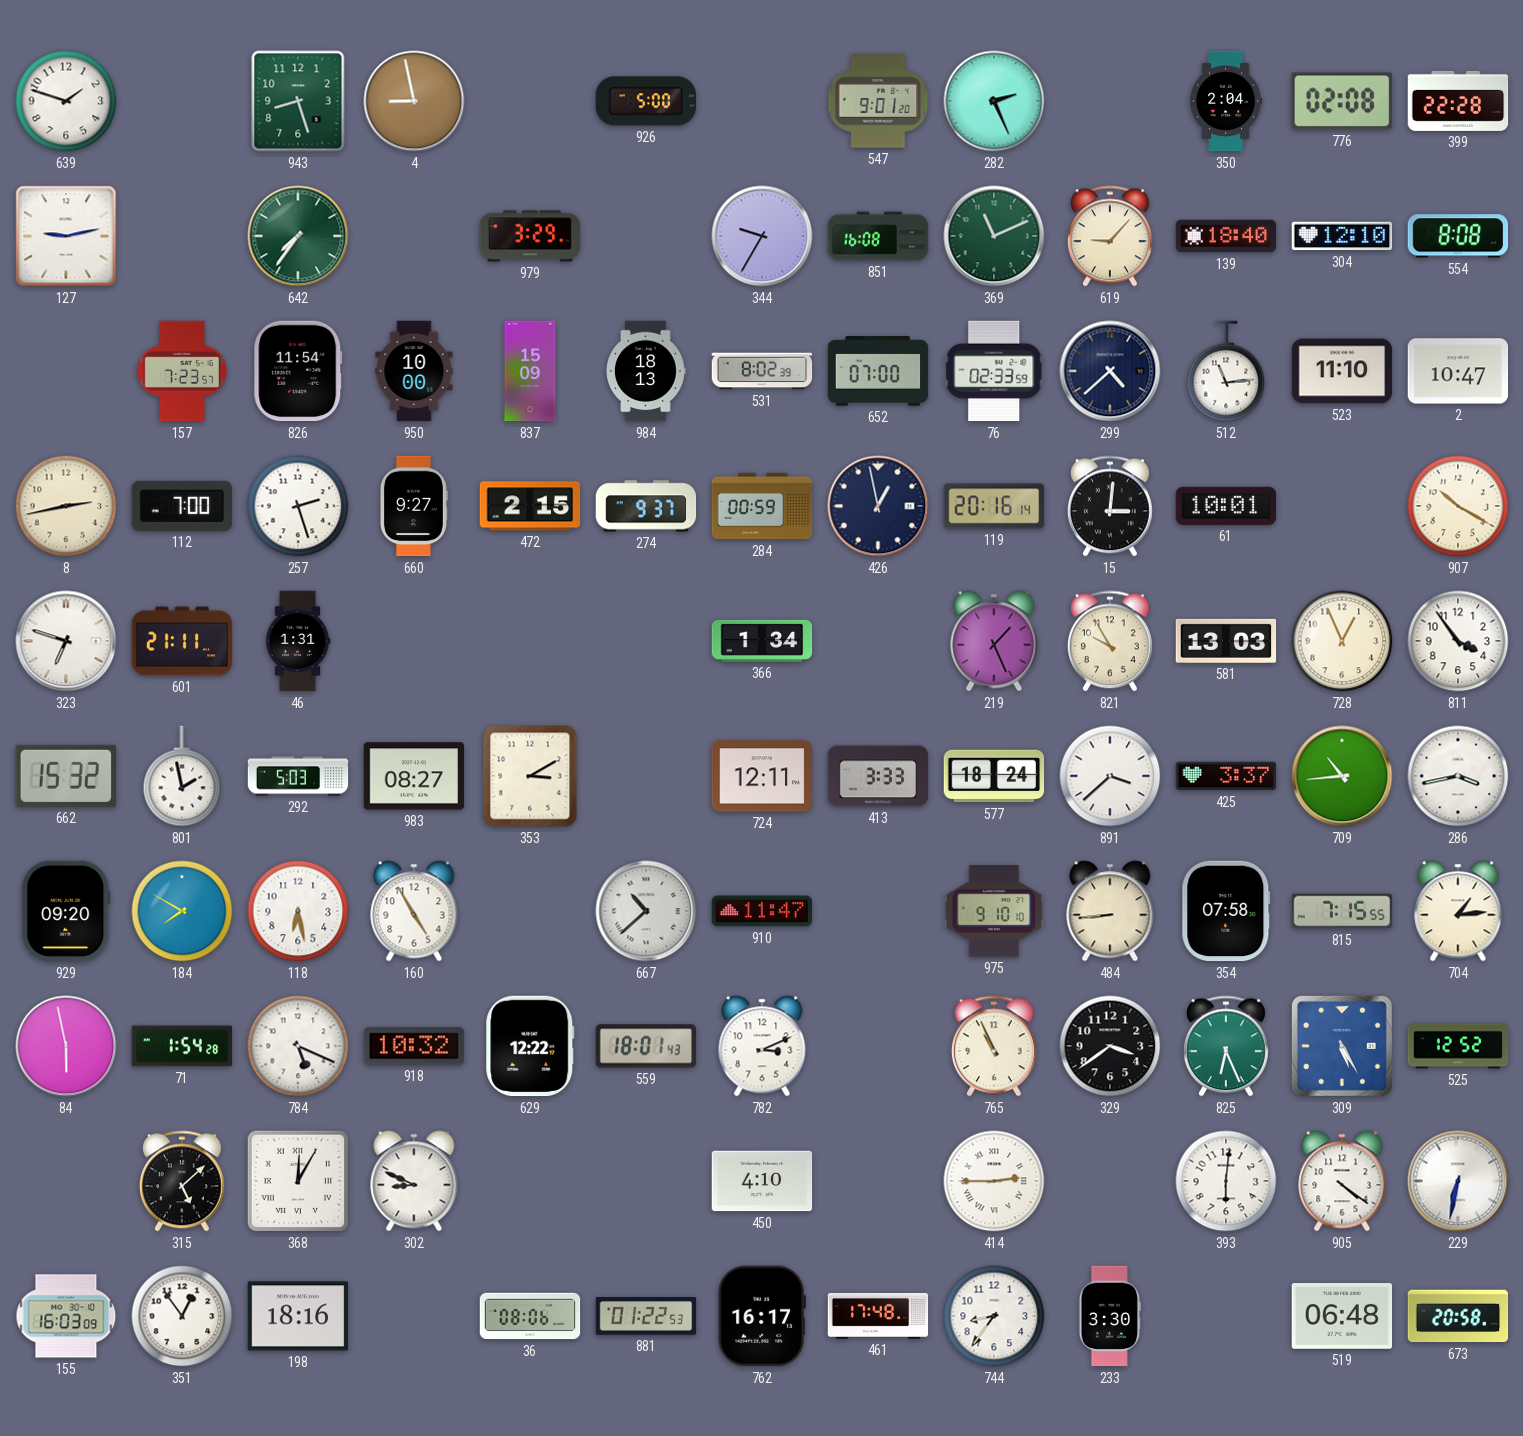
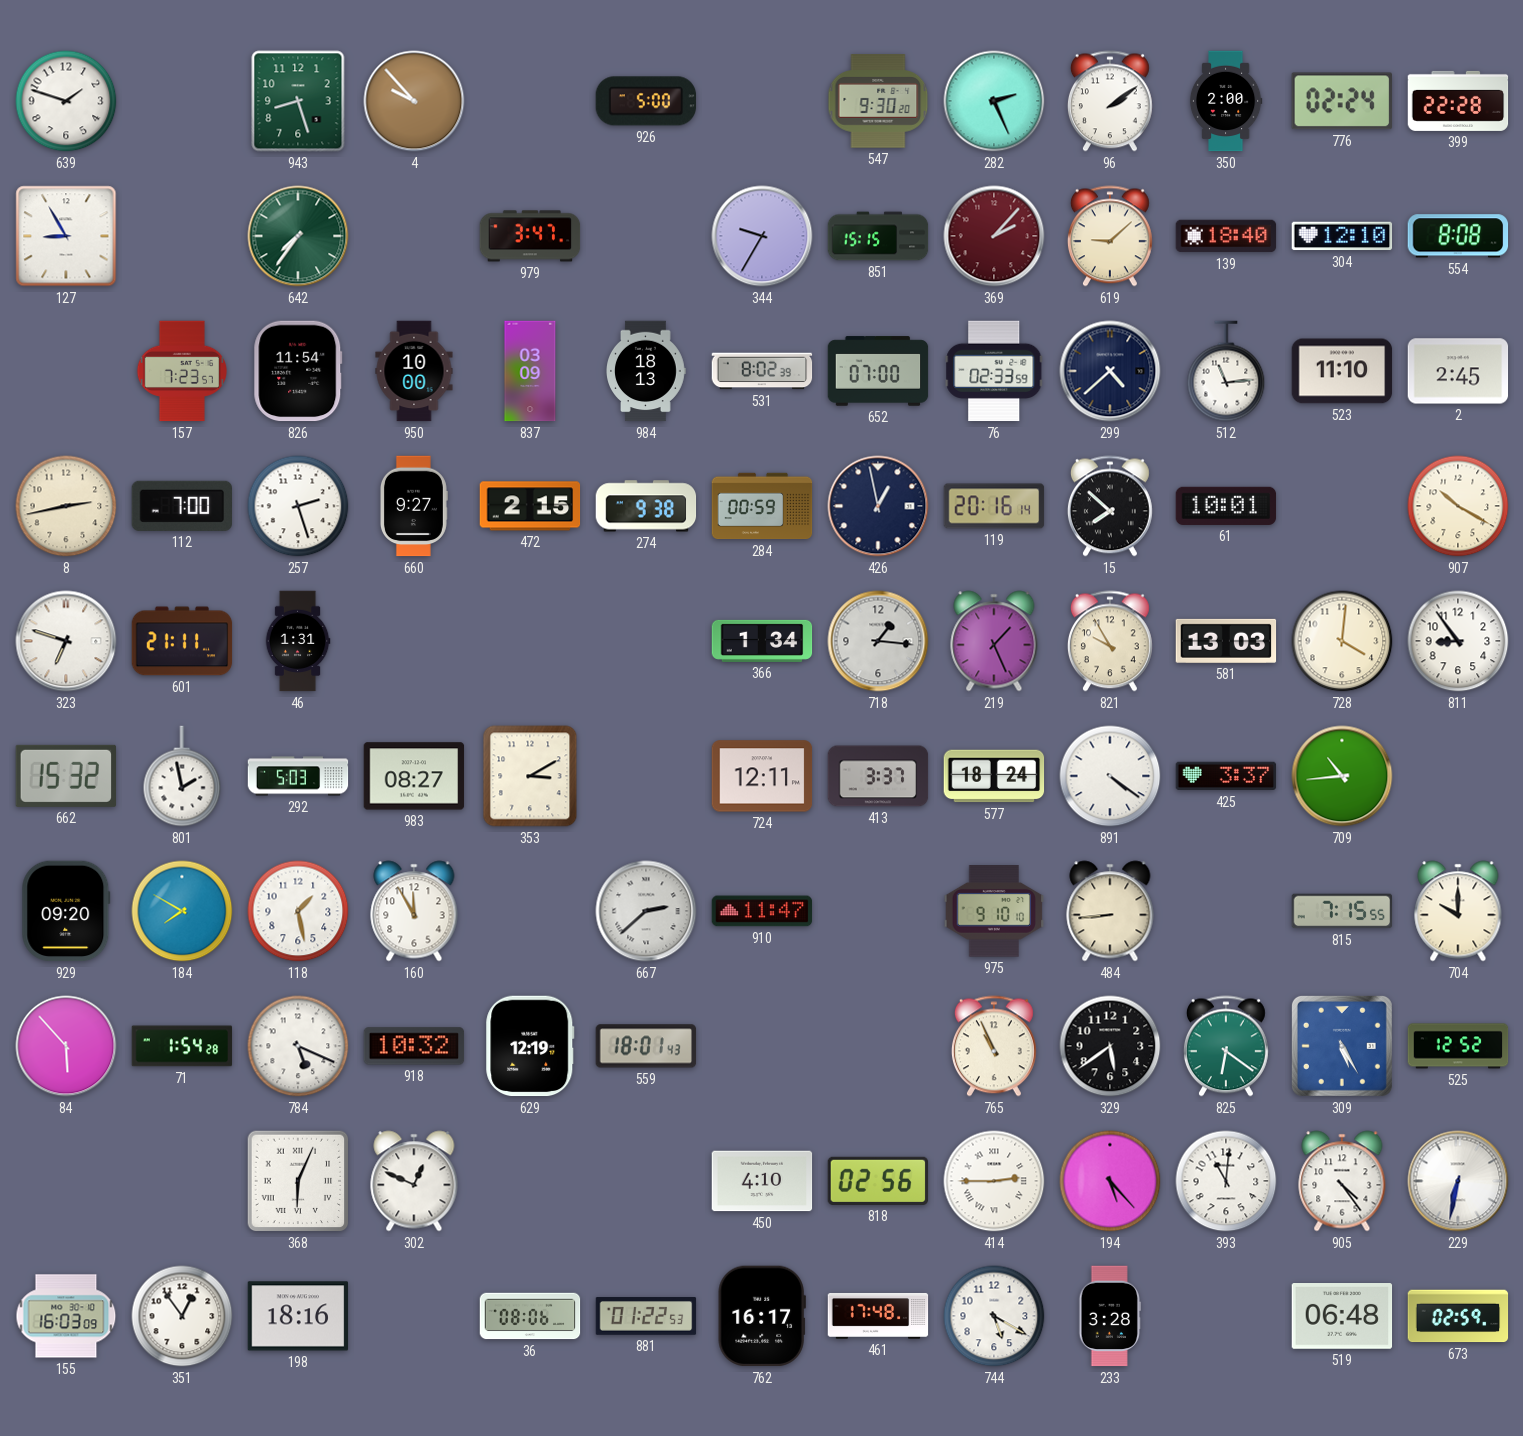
4: 8:58 -> 9:53
547: 9:01 -> 9:30
96: none -> 2:09
350: 2:04 -> 2:00
776: 02:08 -> 02:24
127: 9:13 -> 8:55
979: 3:29 -> 3:47
851: 16:08 -> 15:15
369: 11:11 -> 2:07
369 dial: green -> burgundy
619: 9:07 -> 9:08
837: 15:09 -> 03:09
2: 10:47 -> 2:45
274: 9:37 -> 9:38
15: 3:01 -> 7:52
718: none -> 1:16
728: 12:56 -> 4:01
811: 3:54 -> 8:54
413: 3:33 -> 3:37
891: 3:38 -> 4:21
286: 3:43 -> none
118: 6:28 -> 1:28
160: 4:55 -> 11:55
667: 10:38 -> 2:38
354: 07:58 -> none
704: 1:14 -> 10:00
84: 5:58 -> 5:53
629: 12:22 -> 12:19
782: 3:11 -> none
329: 3:39 -> 5:39
825: 6:26 -> 6:21
315: 5:08 -> none
368: 12:05 -> 6:04
302: 8:49 -> 12:49
818: none -> 02:56
194: none -> 5:23
393: 6:01 -> 11:01
905: 4:21 -> 4:24
744: 8:36 -> 5:20
233: 3:30 -> 3:28
673: 20:58 -> 02:59
